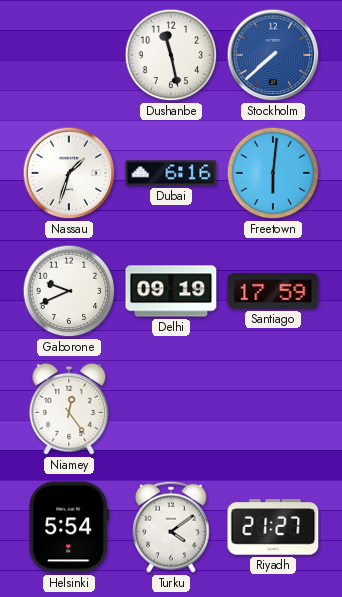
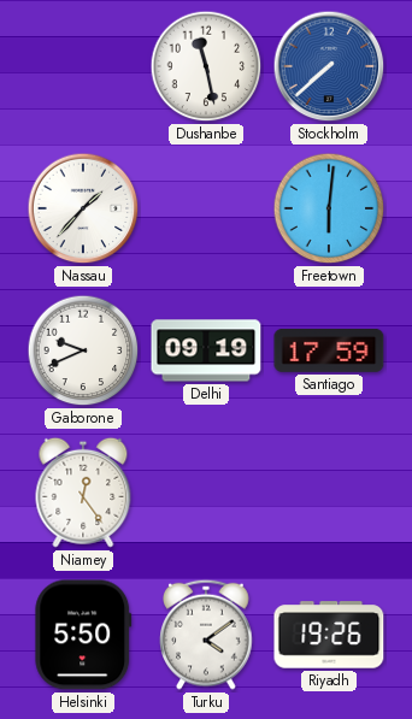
Nassau: 1:33 -> 1:37
Dubai: 6:16 -> none
Helsinki: 5:54 -> 5:50
Riyadh: 21:27 -> 19:26
